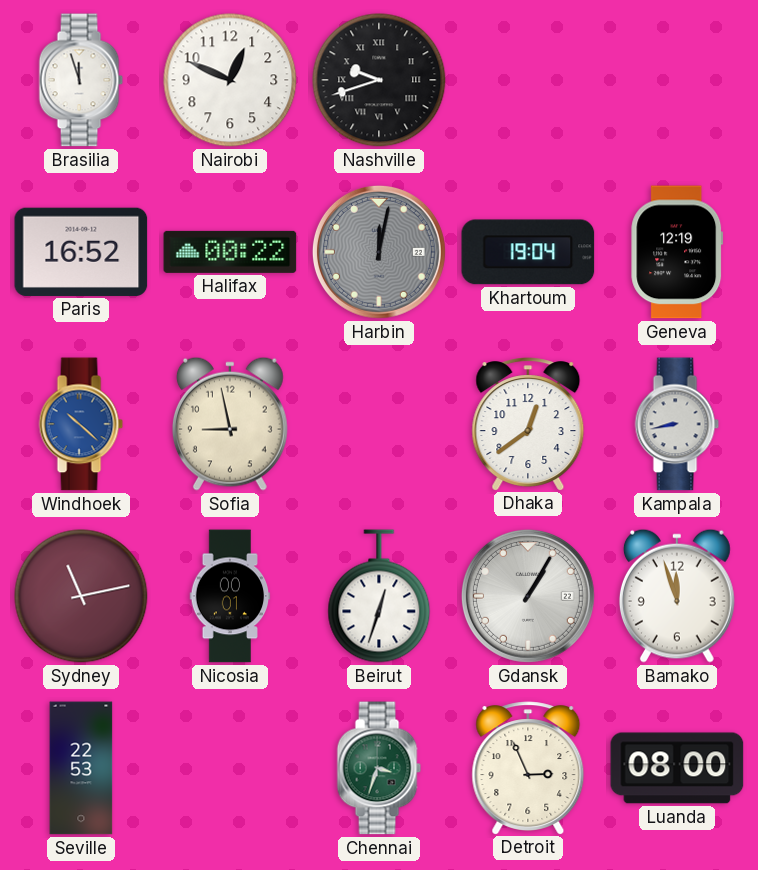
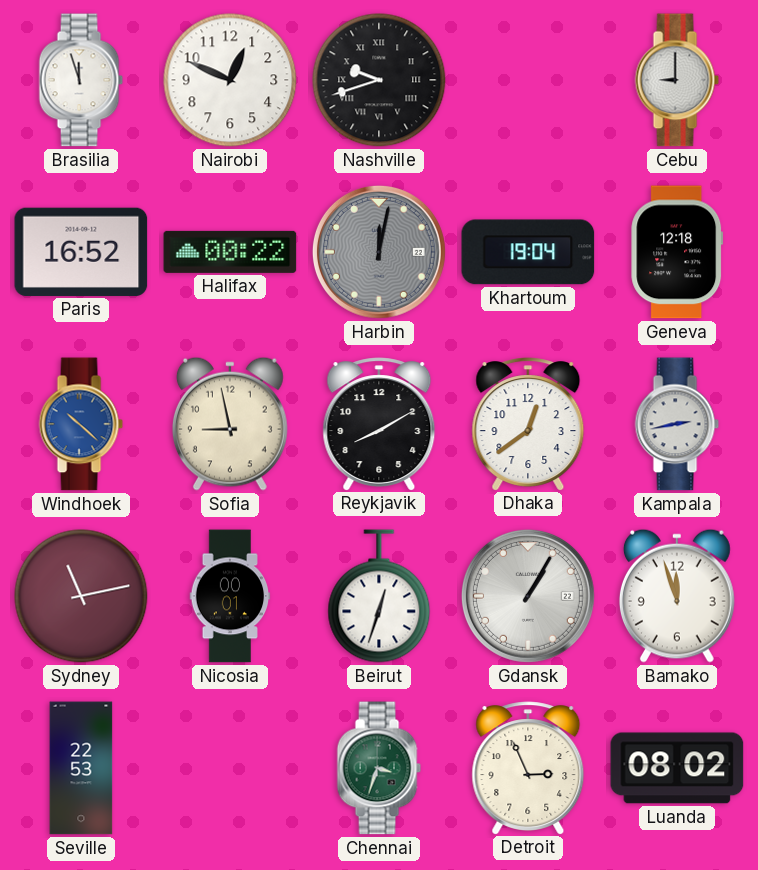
Cebu: none -> 9:00
Geneva: 12:19 -> 12:18
Reykjavik: none -> 8:10
Kampala: 8:43 -> 2:43
Luanda: 08:00 -> 08:02
